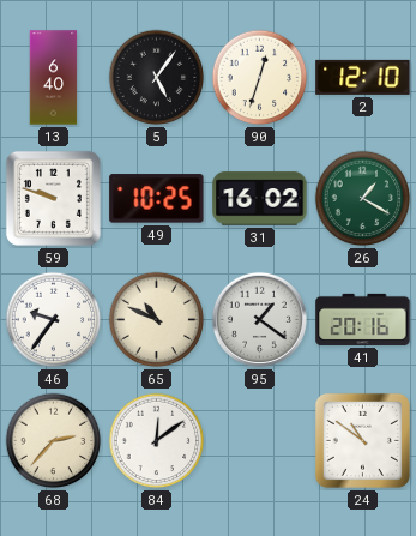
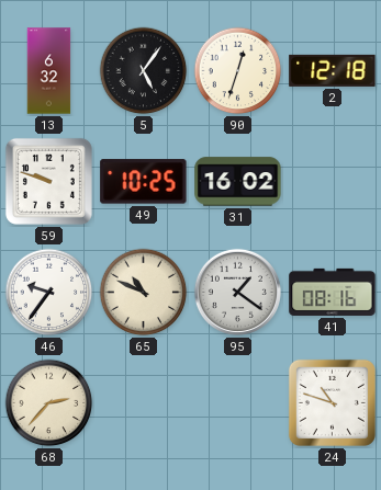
13: 6:40 -> 6:32
2: 12:10 -> 12:18
26: 1:20 -> none
41: 20:16 -> 08:16
84: 12:09 -> none
24: 10:51 -> 10:48
